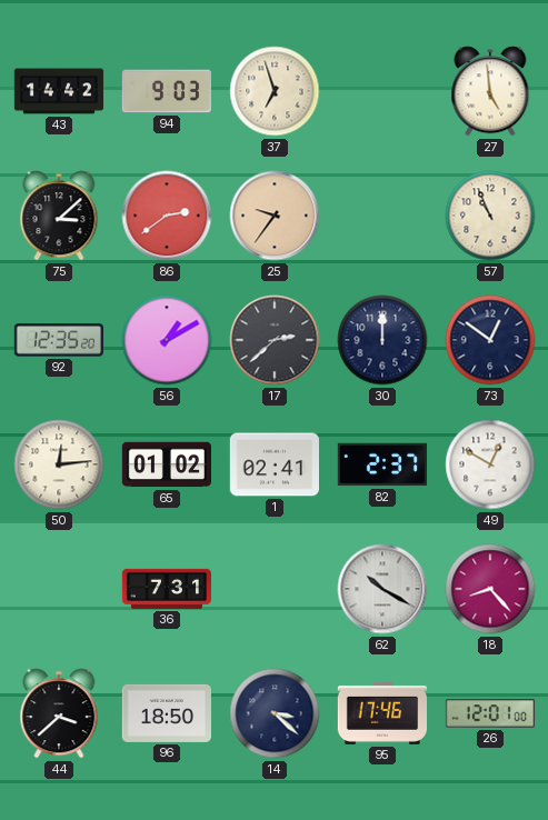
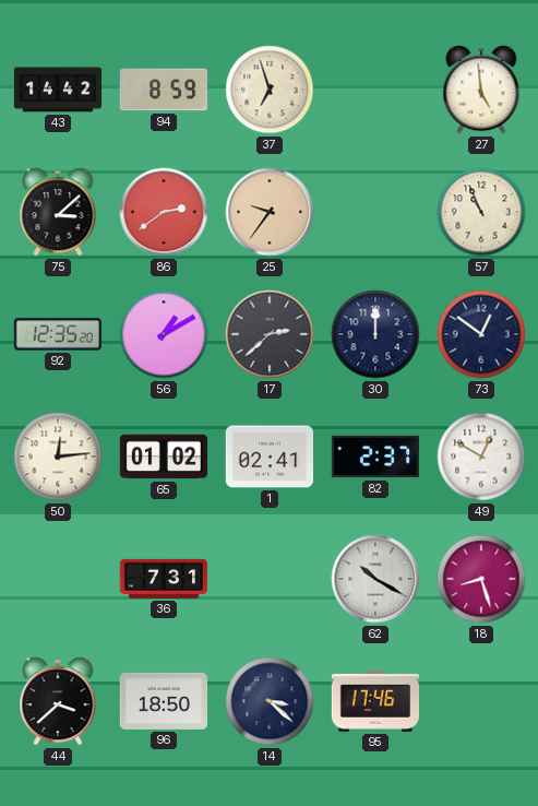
94: 9:03 -> 8:59
18: 8:23 -> 8:27
26: 12:01 -> none
